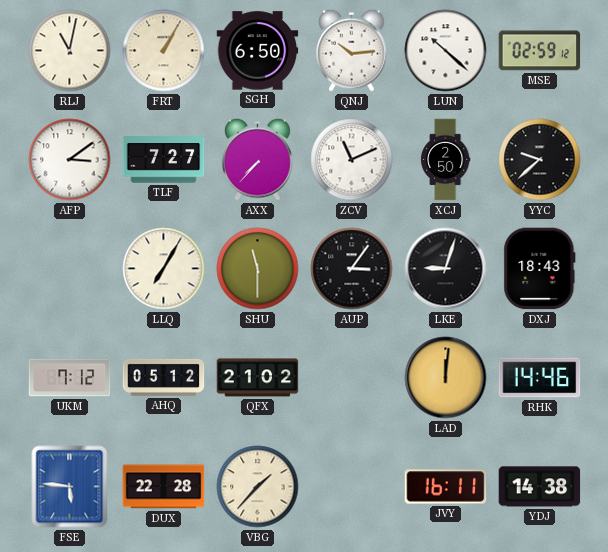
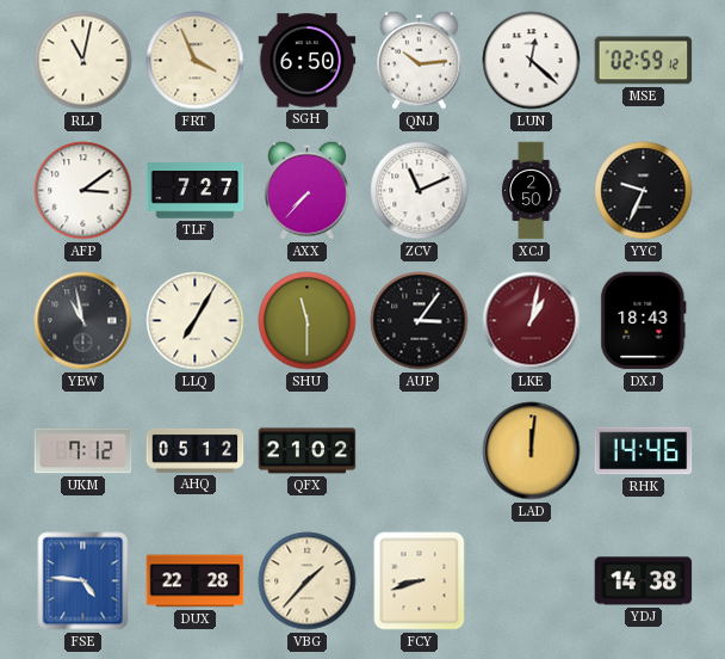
FRT: 1:05 -> 3:56
LUN: 10:22 -> 12:22
YYC: 9:38 -> 9:34
YEW: none -> 10:58
LKE: 9:03 -> 1:02
LKE dial: black -> burgundy
FSE: 5:46 -> 4:46
FCY: none -> 8:42
JVY: 16:11 -> none
